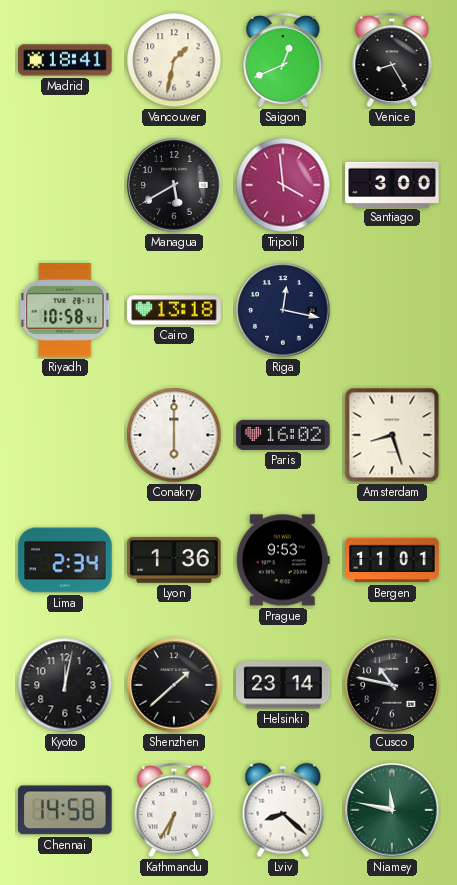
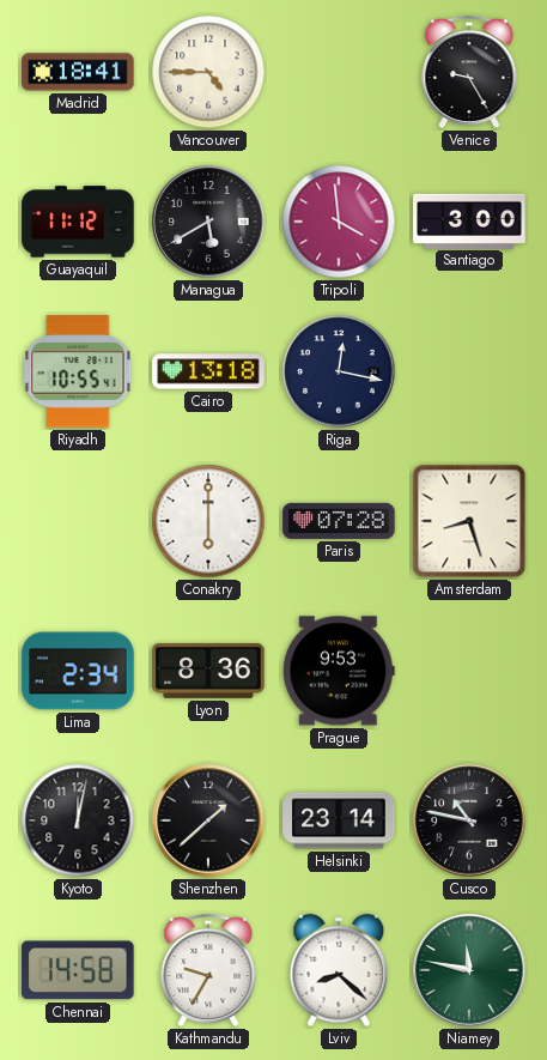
Vancouver: 1:32 -> 4:45
Saigon: 12:41 -> none
Venice: 8:25 -> 9:25
Guayaquil: none -> 11:12
Riyadh: 10:58 -> 10:55
Paris: 16:02 -> 07:28
Lyon: 1:36 -> 8:36
Bergen: 11:01 -> none
Kathmandu: 6:35 -> 9:35
